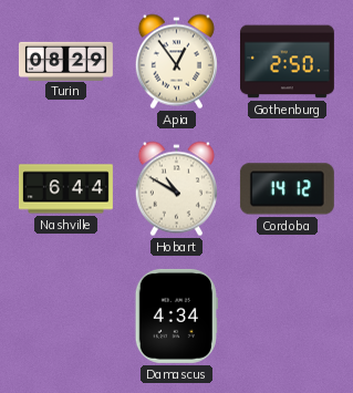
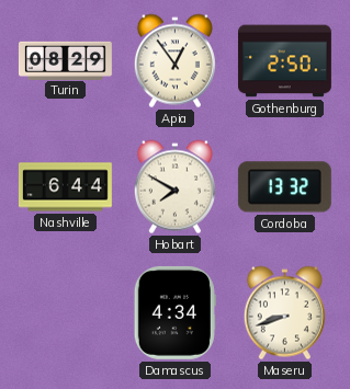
Hobart: 10:50 -> 7:50
Cordoba: 14:12 -> 13:32
Maseru: none -> 8:42
